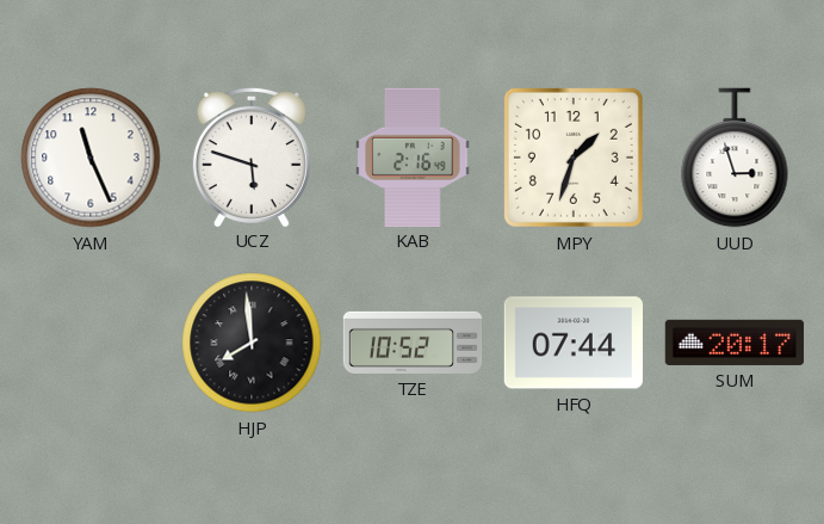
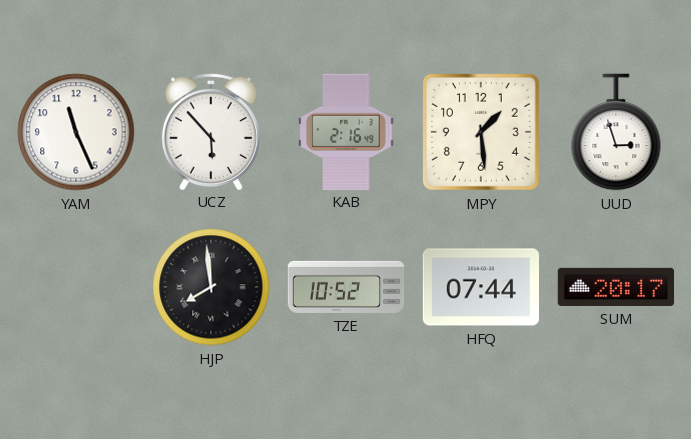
UCZ: 5:48 -> 5:53
MPY: 1:33 -> 1:29
